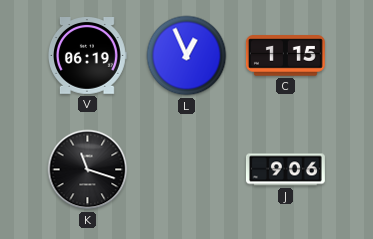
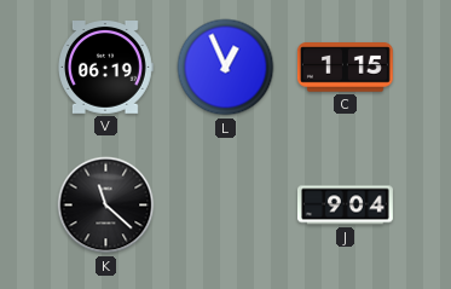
K: 11:18 -> 11:22
J: 9:06 -> 9:04
